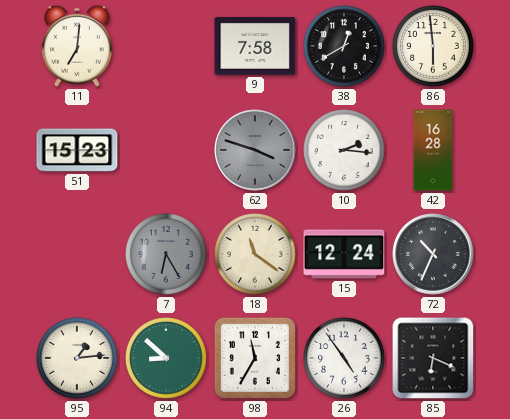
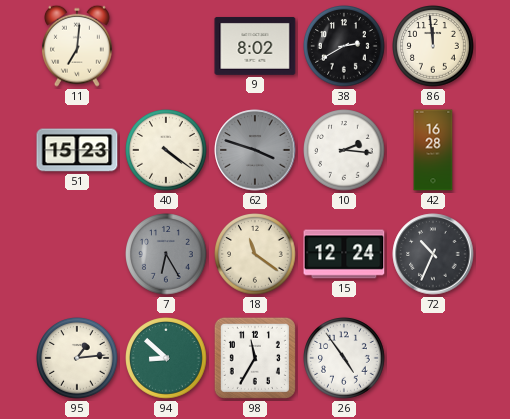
9: 7:58 -> 8:02
38: 12:40 -> 2:40
86: 5:59 -> 11:59
40: none -> 4:21
85: 6:19 -> none
